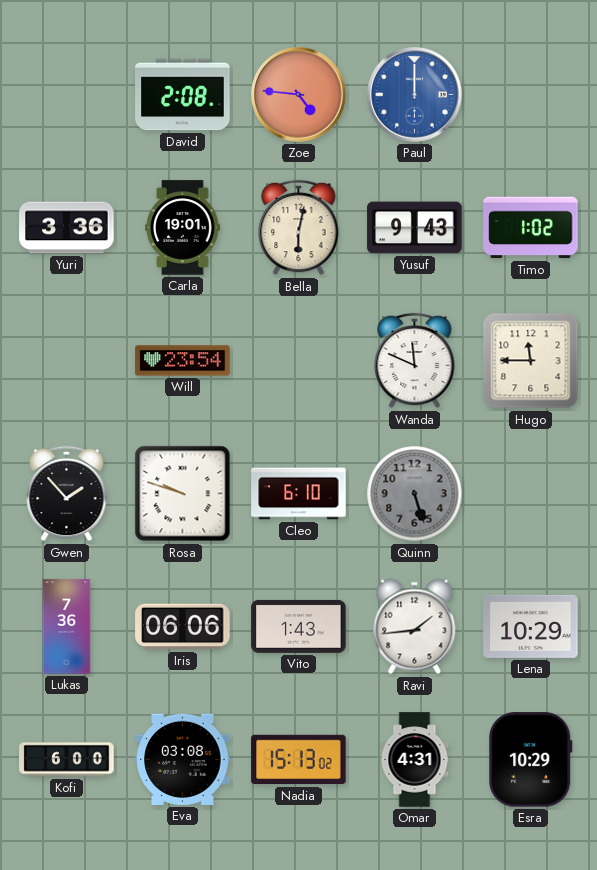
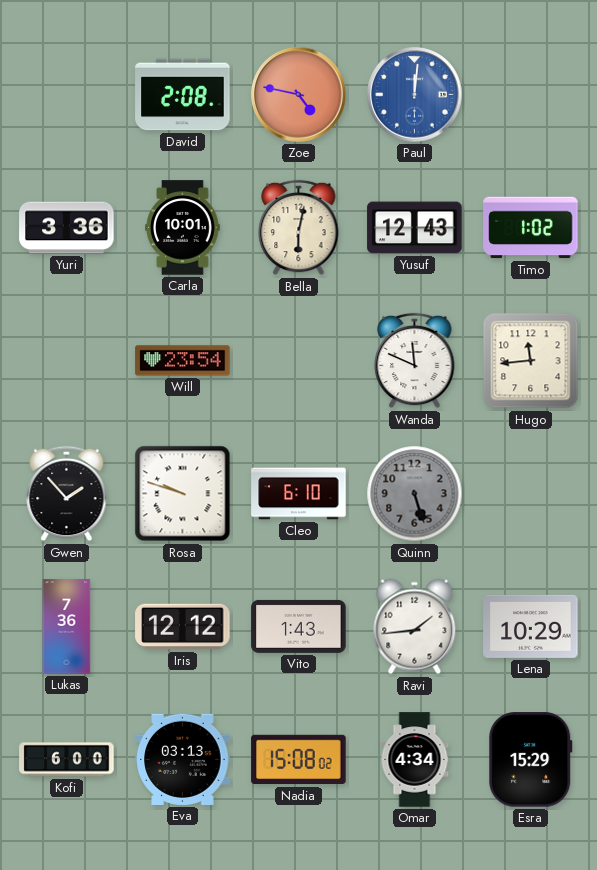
Zoe: 4:46 -> 4:47
Paul: 12:00 -> 12:01
Carla: 19:01 -> 10:01
Yusuf: 9:43 -> 12:43
Hugo: 11:45 -> 11:44
Iris: 06:06 -> 12:12
Eva: 03:08 -> 03:13
Nadia: 15:13 -> 15:08
Omar: 4:31 -> 4:34
Esra: 10:29 -> 15:29
